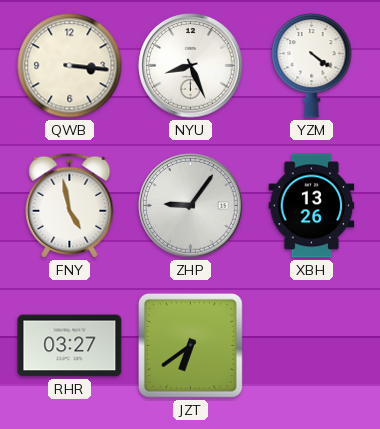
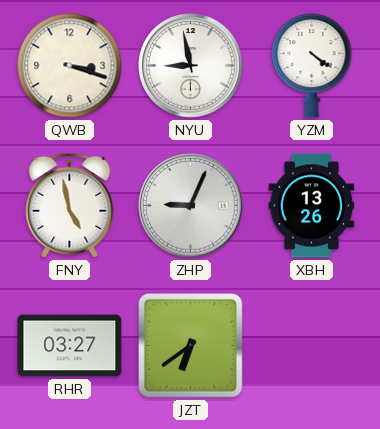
QWB: 3:16 -> 3:18
NYU: 8:26 -> 8:58
ZHP: 9:06 -> 9:04
